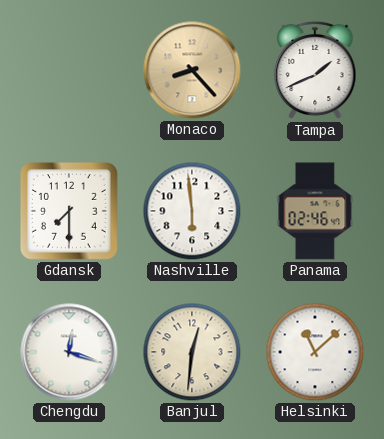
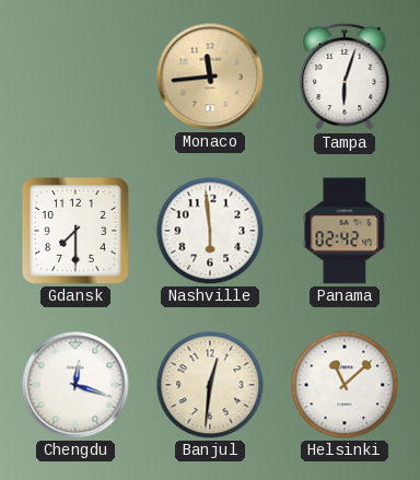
Monaco: 8:23 -> 11:44
Tampa: 1:41 -> 6:03
Panama: 02:46 -> 02:42
